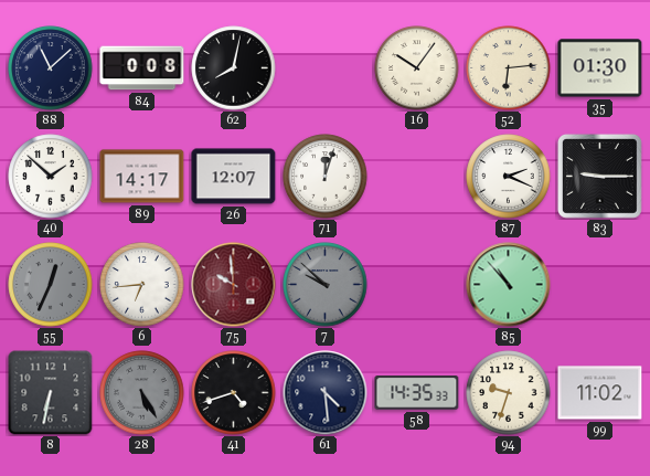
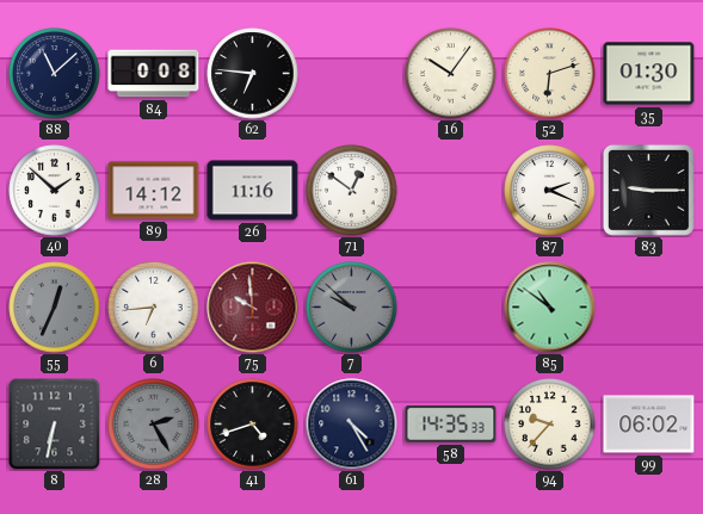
62: 8:02 -> 6:46
52: 6:14 -> 6:12
89: 14:17 -> 14:12
26: 12:07 -> 11:16
71: 12:03 -> 12:51
85: 10:53 -> 10:51
28: 5:25 -> 2:25
61: 4:29 -> 4:25
94: 9:33 -> 9:37
99: 11:02 -> 06:02
